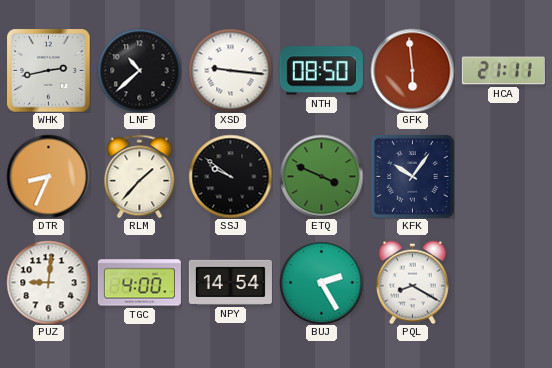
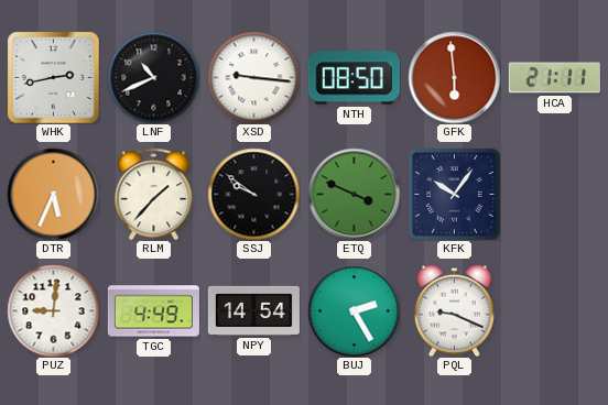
LNF: 10:38 -> 10:41
DTR: 8:34 -> 5:34
TGC: 4:00 -> 4:49
PQL: 8:20 -> 9:19
